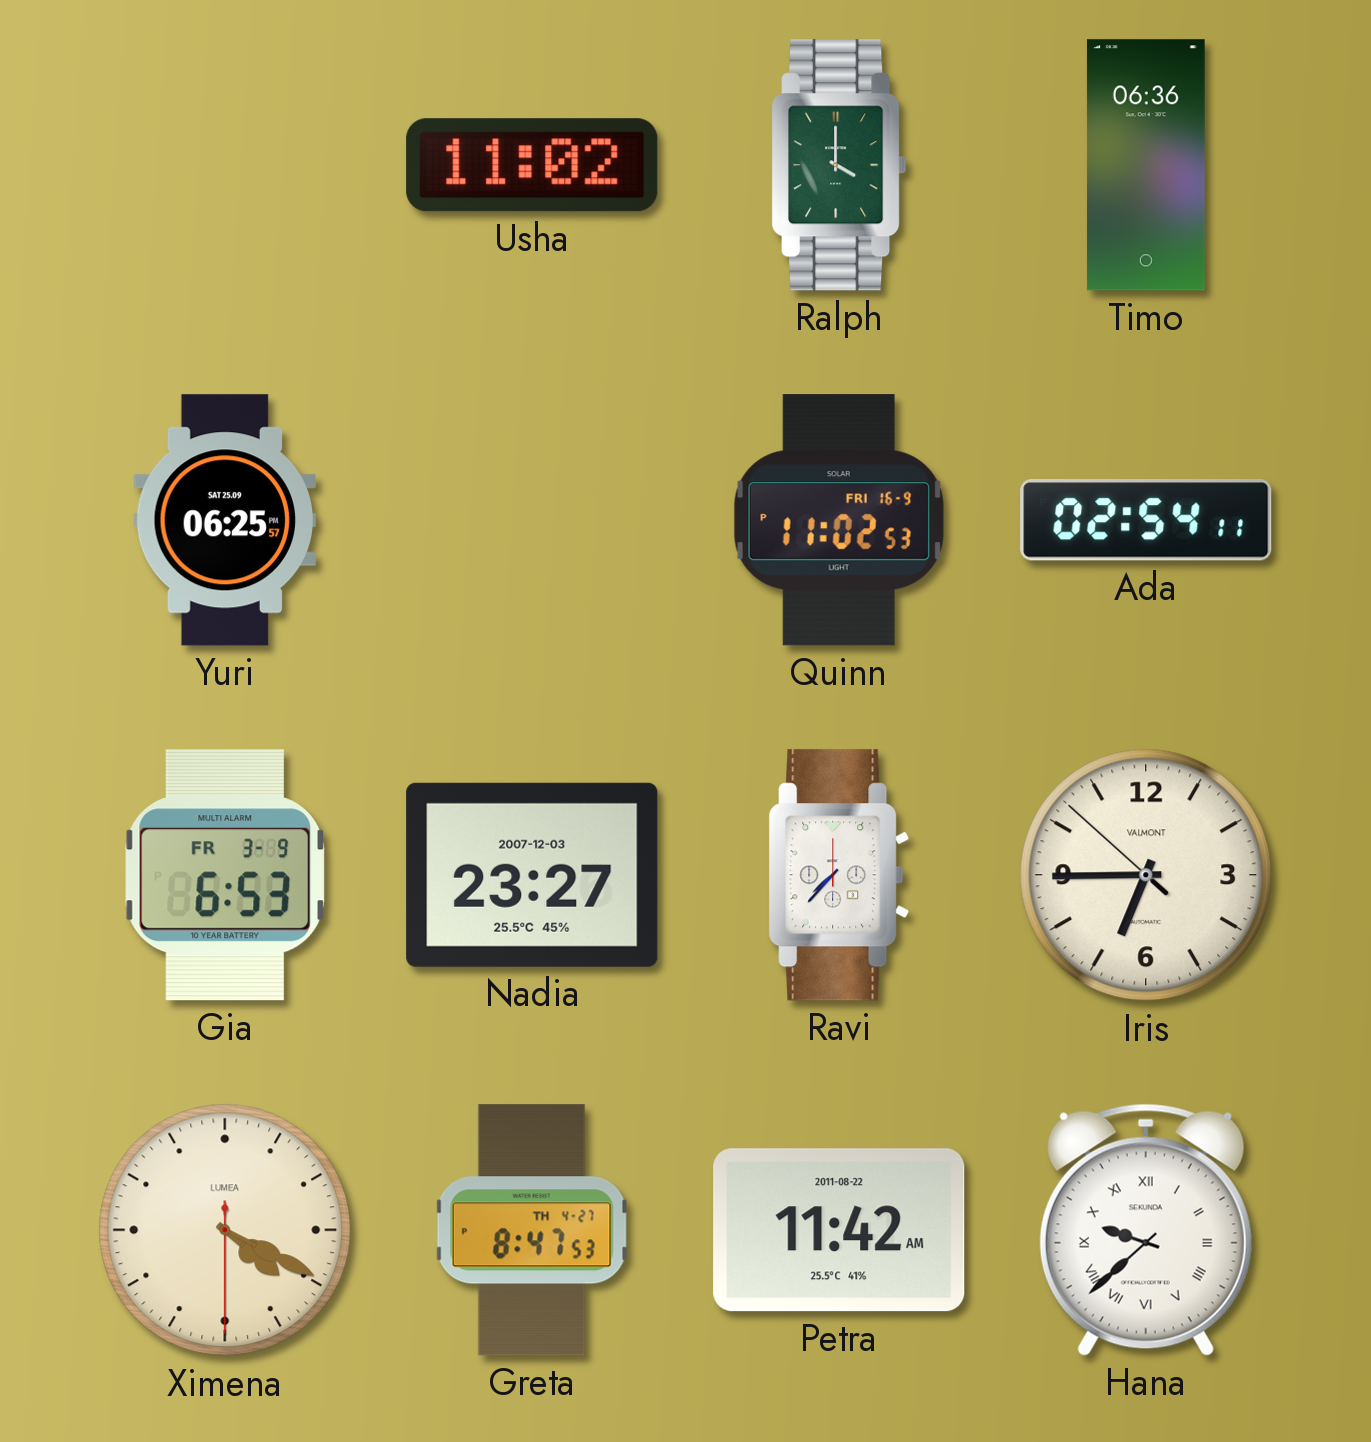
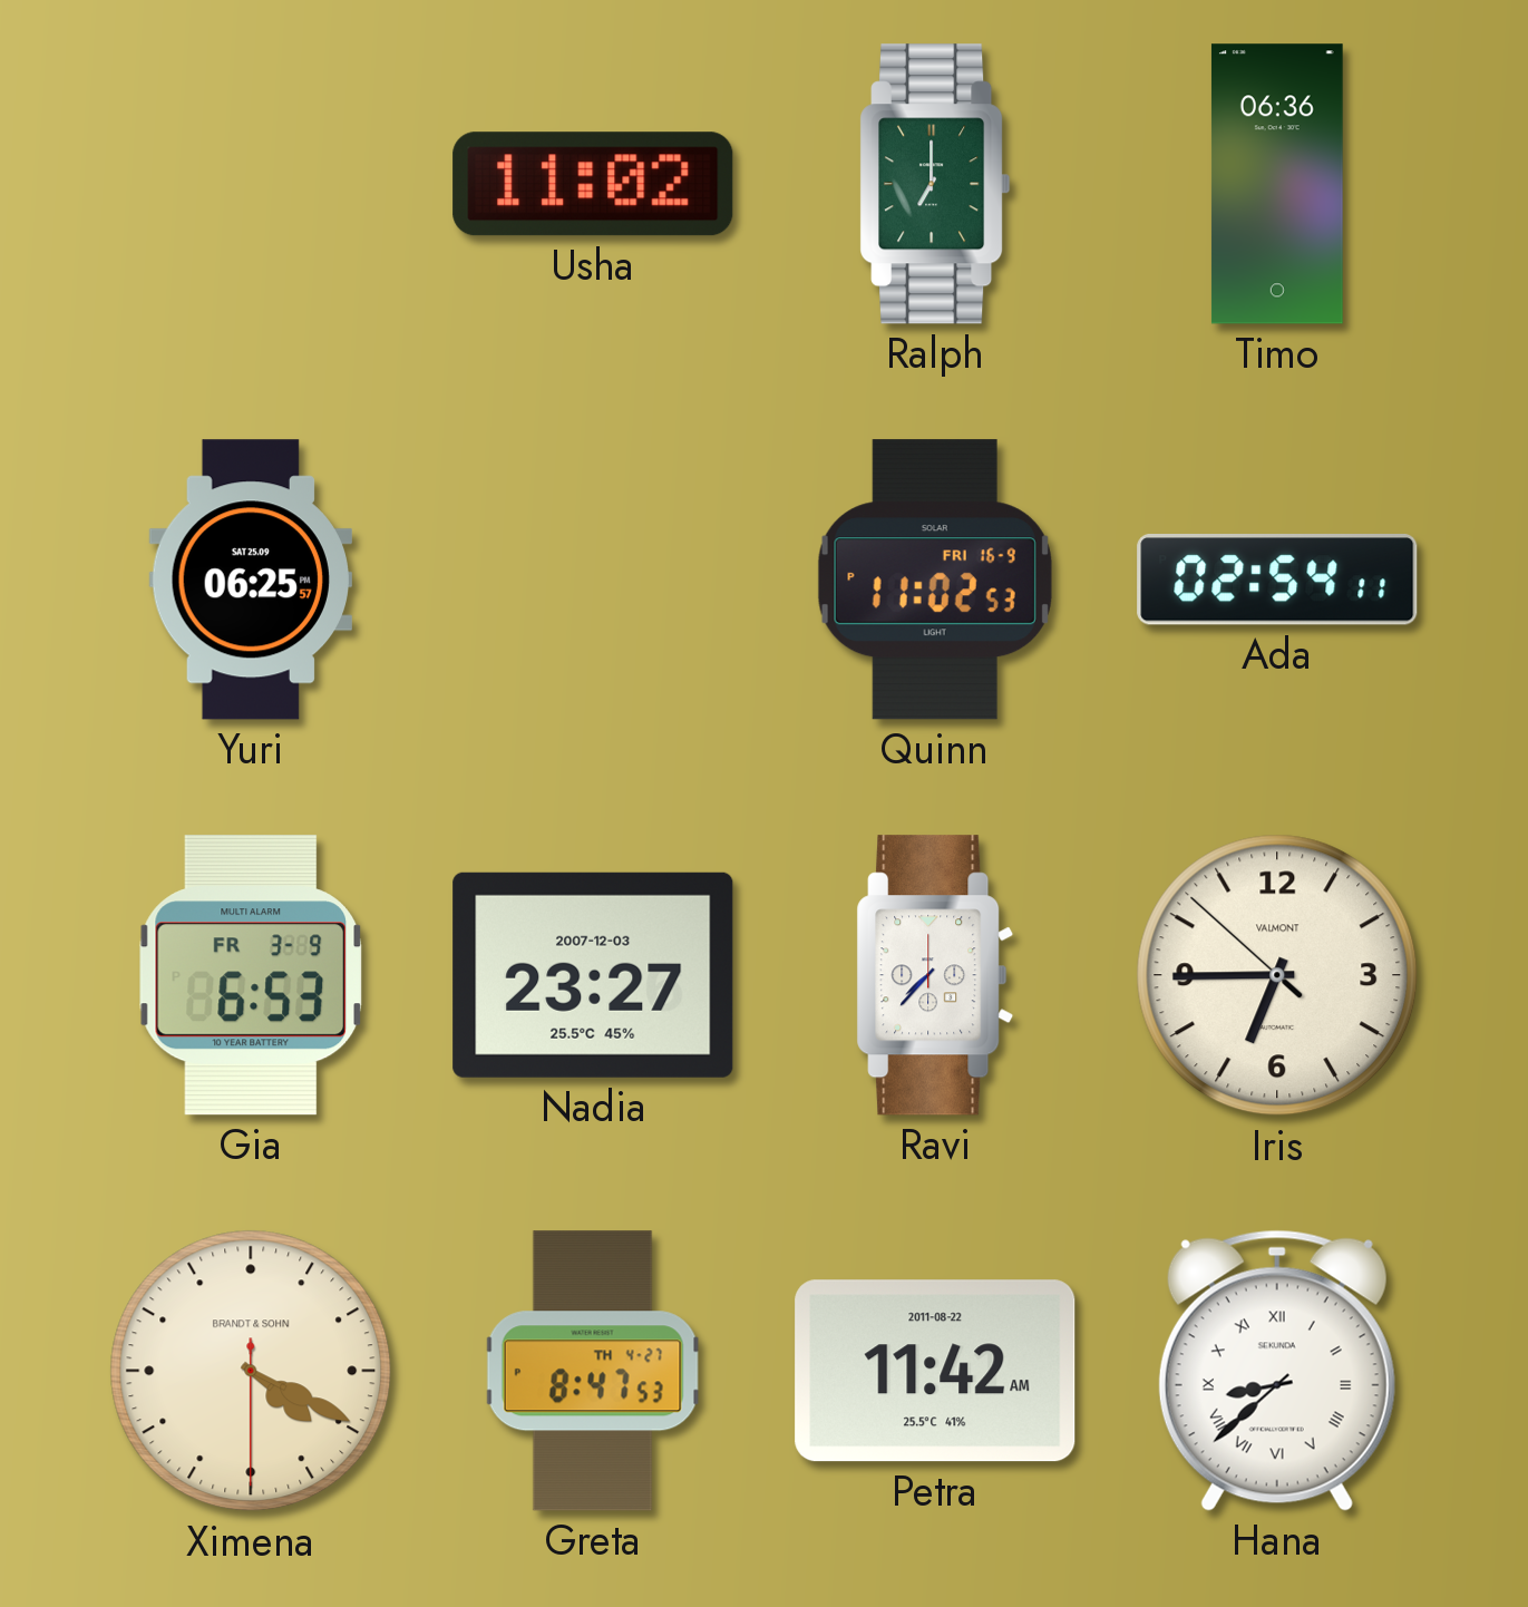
Ralph: 4:00 -> 7:00
Ximena brand: LUMEA -> BRANDT & SOHN
Hana: 9:38 -> 8:38
